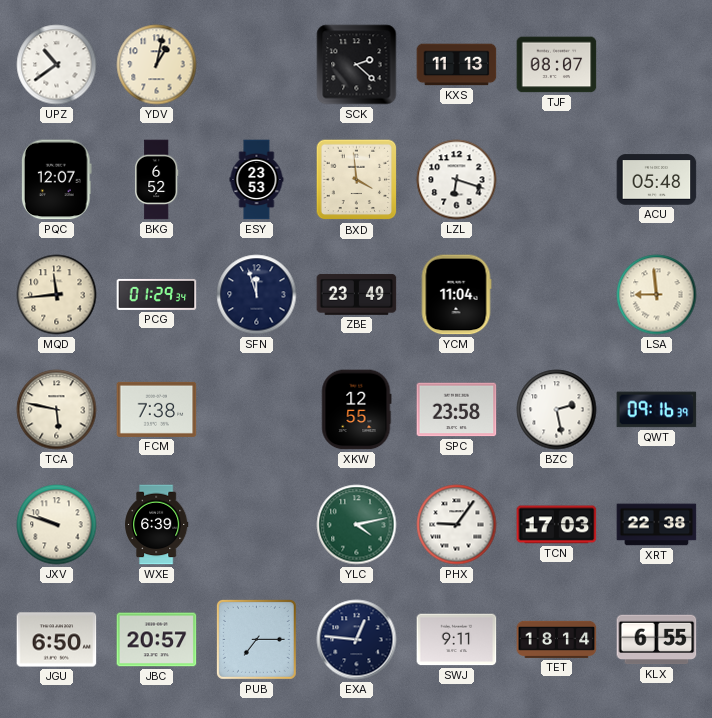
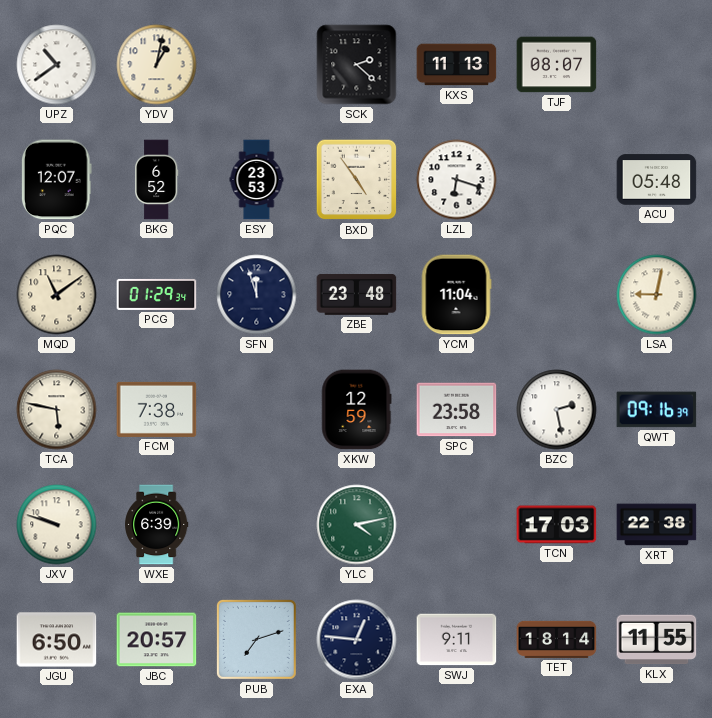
BXD: 3:59 -> 4:54
MQD: 11:44 -> 11:09
ZBE: 23:49 -> 23:48
LSA: 8:59 -> 9:02
XKW: 12:55 -> 12:59
PHX: 9:06 -> none
PUB: 7:15 -> 7:12
KLX: 6:55 -> 11:55
